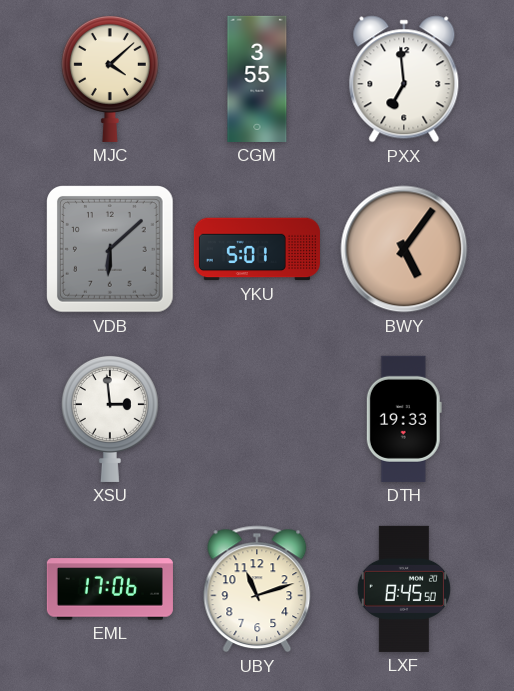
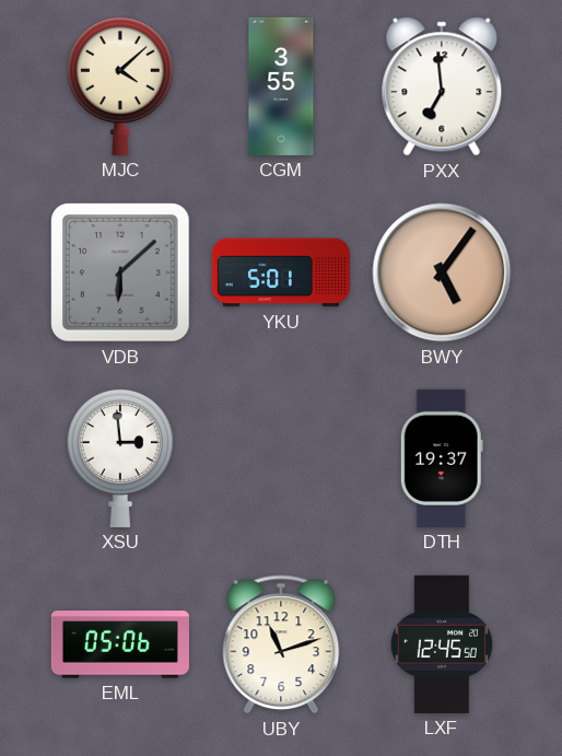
DTH: 19:33 -> 19:37
EML: 17:06 -> 05:06
LXF: 8:45 -> 12:45
